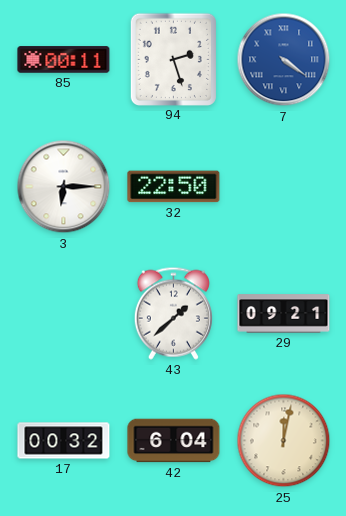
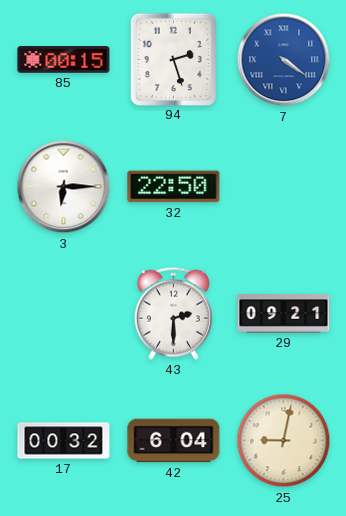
85: 00:11 -> 00:15
43: 1:38 -> 2:30
25: 12:02 -> 9:02
